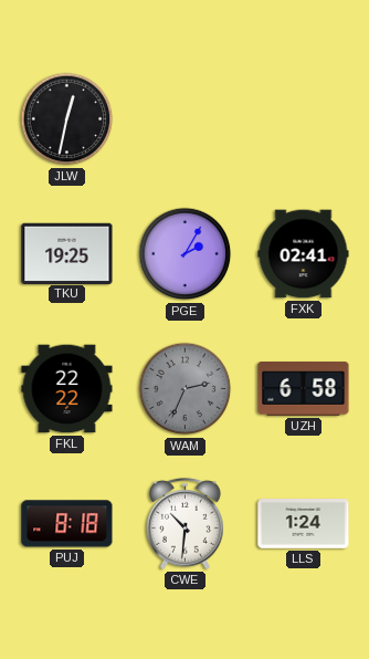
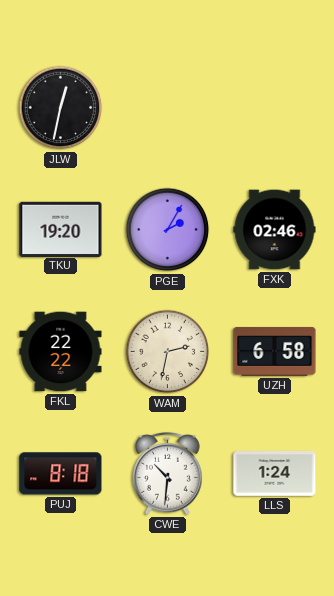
TKU: 19:25 -> 19:20
FXK: 02:41 -> 02:46
WAM: 2:34 -> 2:32
WAM dial: grey -> cream
